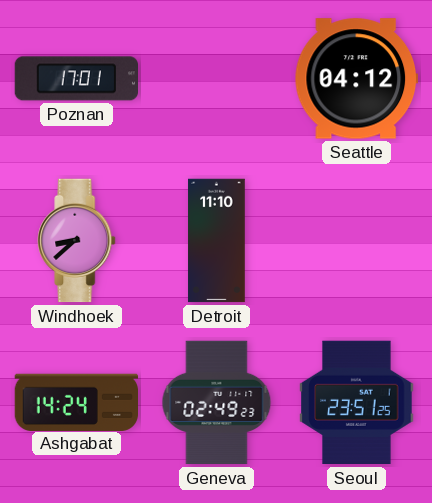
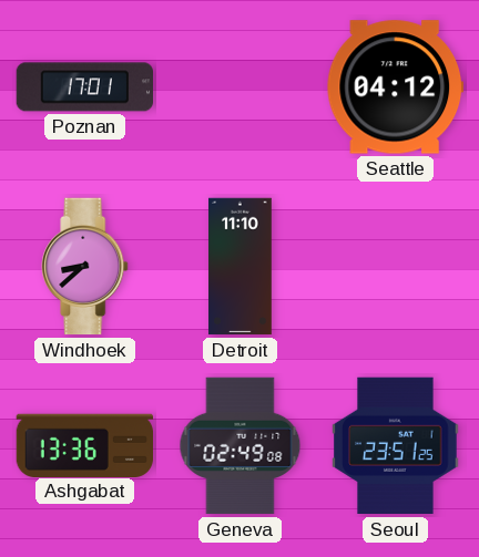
Ashgabat: 14:24 -> 13:36
Geneva: 02:49:23 -> 02:49:08
